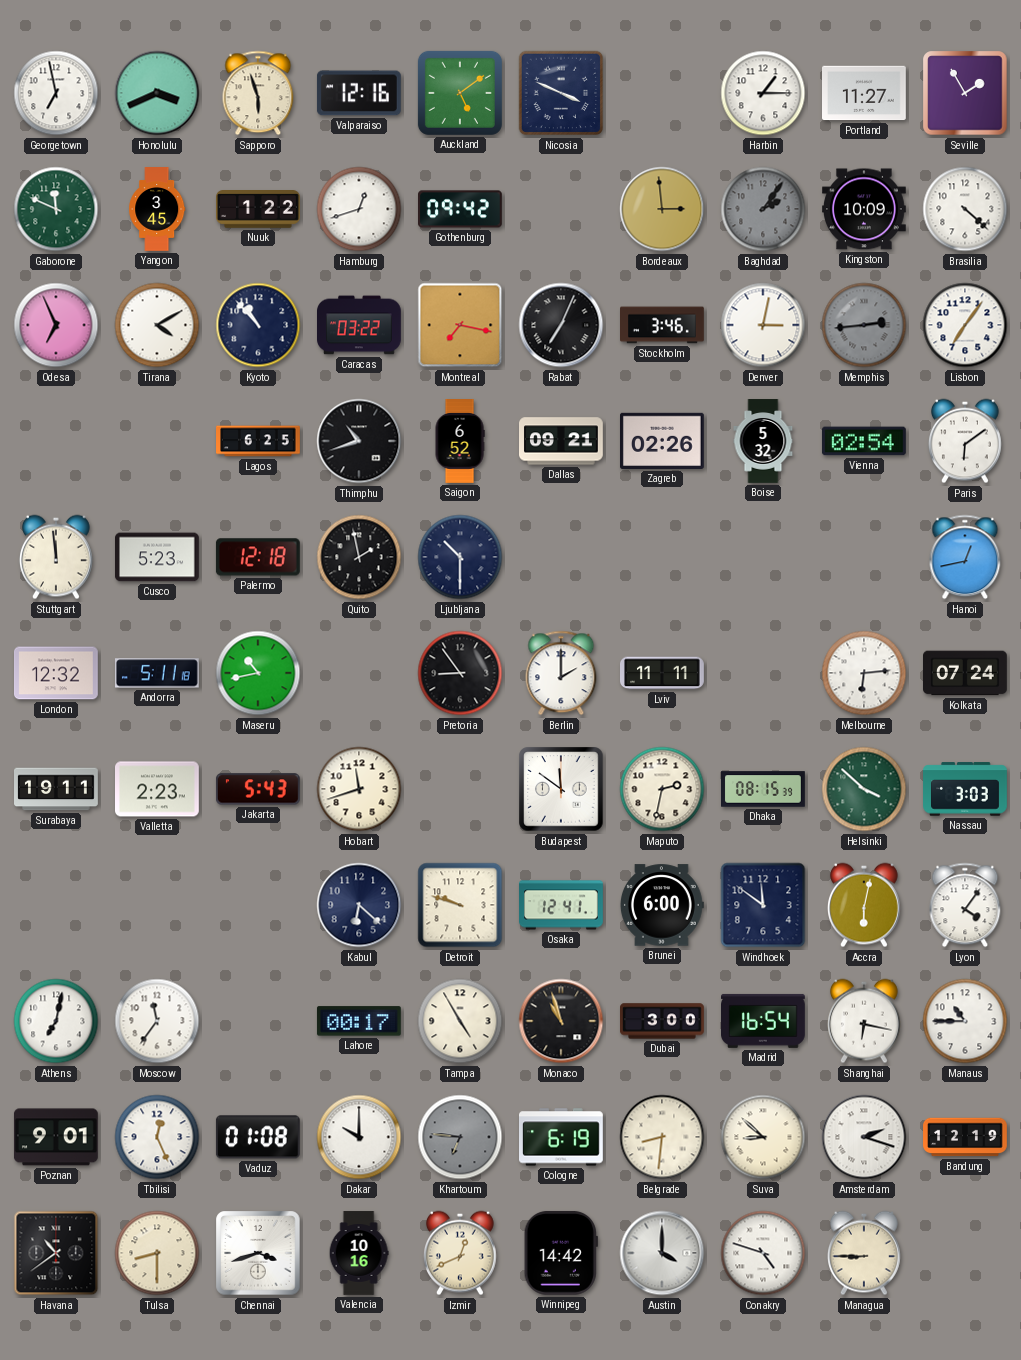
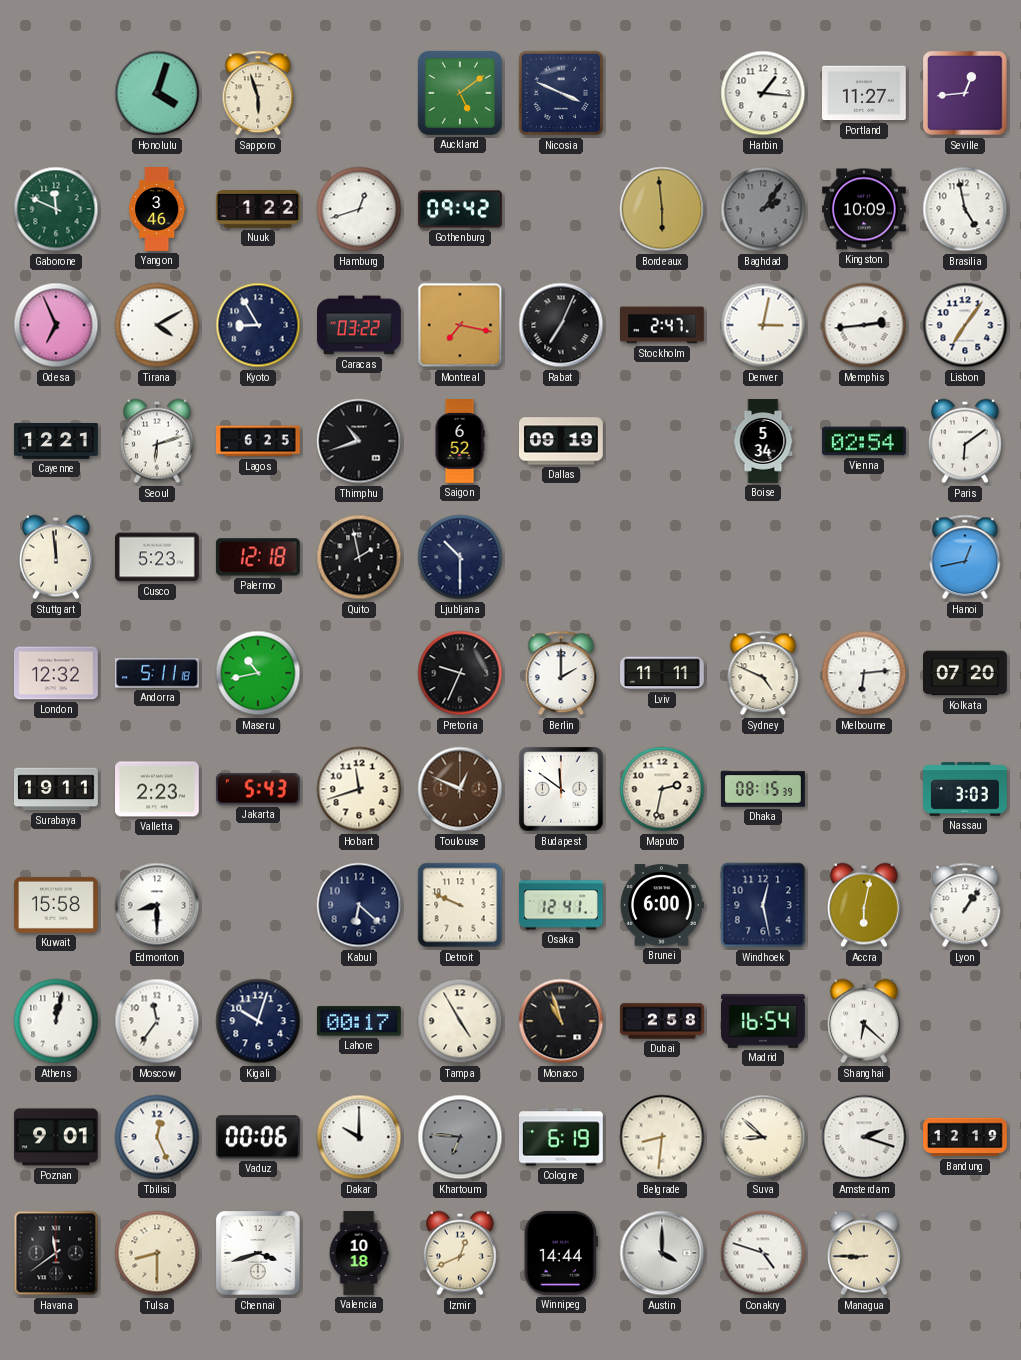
Georgetown: 6:58 -> none
Honolulu: 3:41 -> 4:03
Valparaiso: 12:16 -> none
Harbin: 1:15 -> 1:16
Seville: 1:55 -> 12:44
Yangon: 3:45 -> 3:46
Bordeaux: 2:59 -> 5:59
Brasilia: 4:22 -> 4:58
Kyoto: 10:53 -> 8:55
Stockholm: 3:46 -> 2:47
Memphis dial: grey -> white
Cayenne: none -> 12:21
Seoul: none -> 6:12
Dallas: 09:21 -> 09:19
Zagreb: 02:26 -> none
Boise: 5:32 -> 5:34
Pretoria: 8:54 -> 9:34
Sydney: none -> 4:49
Kolkata: 07:24 -> 07:20
Toulouse: none -> 12:49
Helsinki: 3:52 -> none
Kuwait: none -> 15:58
Edmonton: none -> 8:30
Detroit: 9:48 -> 9:49
Windhoek: 11:51 -> 12:28
Lyon: 4:06 -> 1:06
Athens: 7:02 -> 12:02
Kigali: none -> 10:03
Dubai: 3:00 -> 2:58
Shanghai: 6:17 -> 6:22
Manaus: 10:45 -> none
Vaduz: 01:08 -> 00:06
Havana: 10:39 -> 11:39
Valencia: 10:16 -> 10:18
Winnipeg: 14:42 -> 14:44
